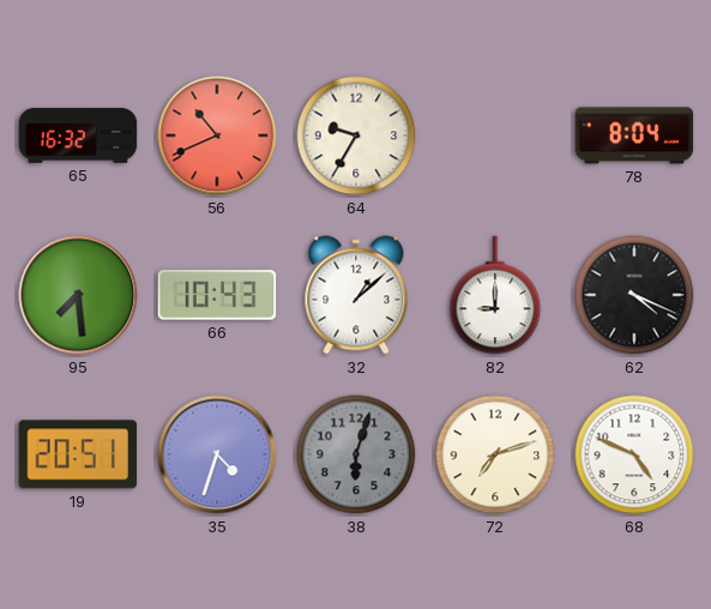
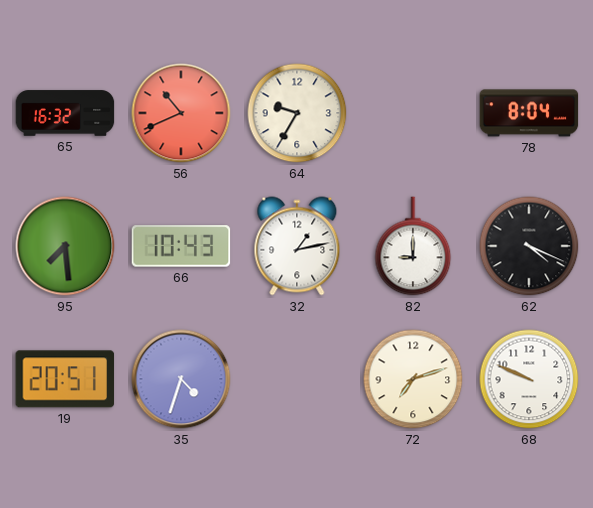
32: 1:08 -> 1:13
38: 6:03 -> none
68: 4:49 -> 9:49
